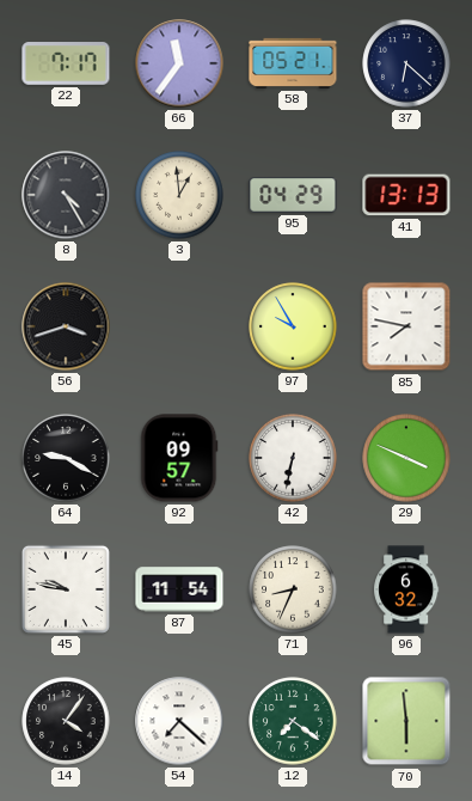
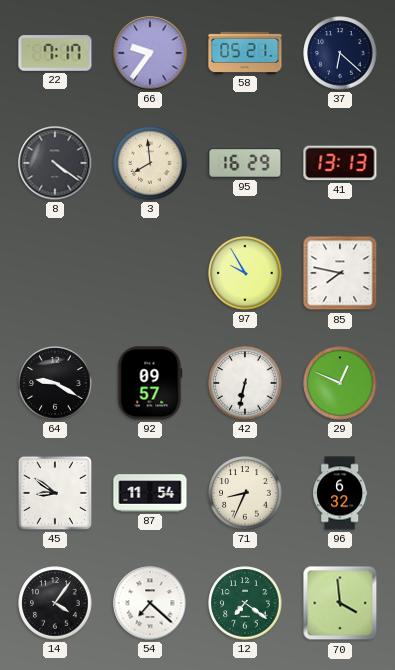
66: 11:36 -> 9:36
8: 4:25 -> 4:21
3: 12:59 -> 7:59
95: 04:29 -> 16:29
56: 3:42 -> none
29: 3:49 -> 12:49
45: 9:47 -> 8:51
70: 5:59 -> 3:59
